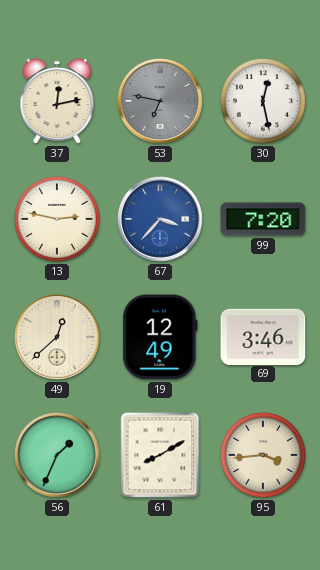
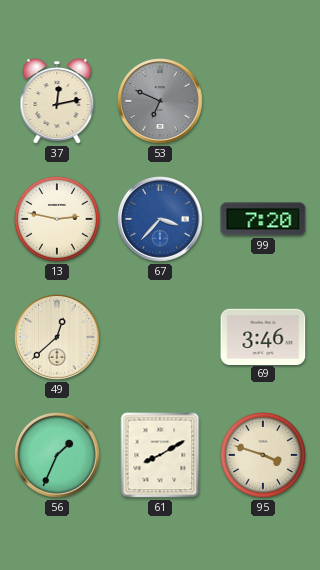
53: 6:47 -> 6:49
30: 12:28 -> none
19: 12:49 -> none
95: 3:44 -> 3:48
